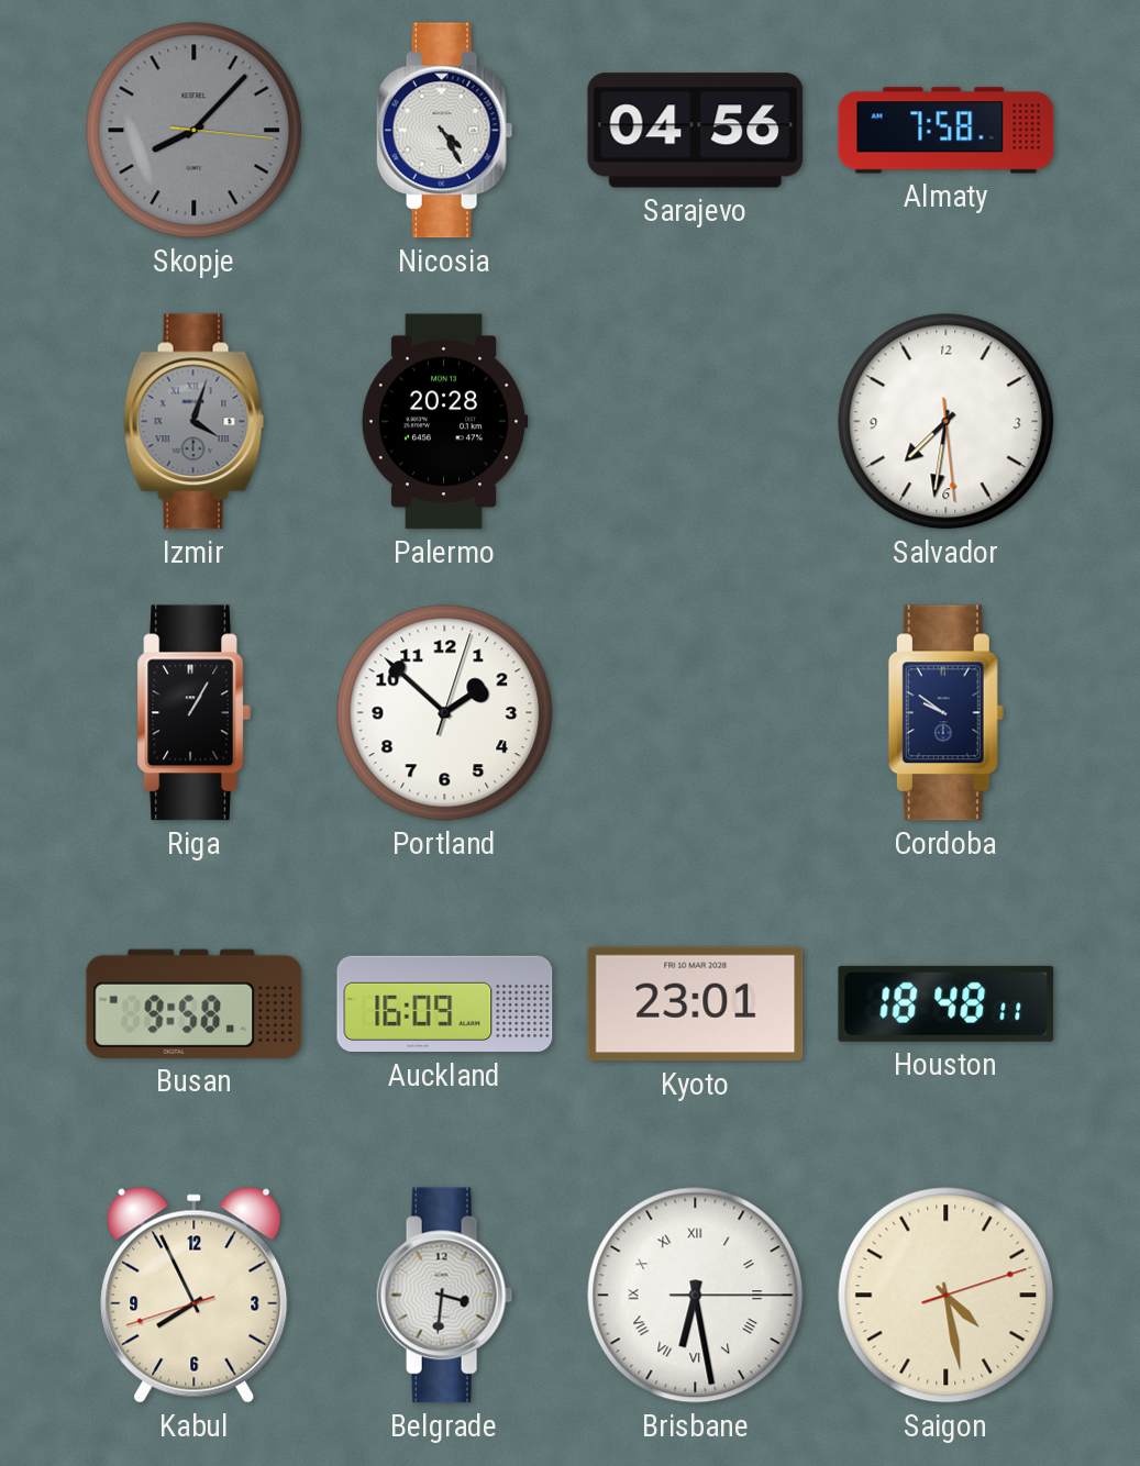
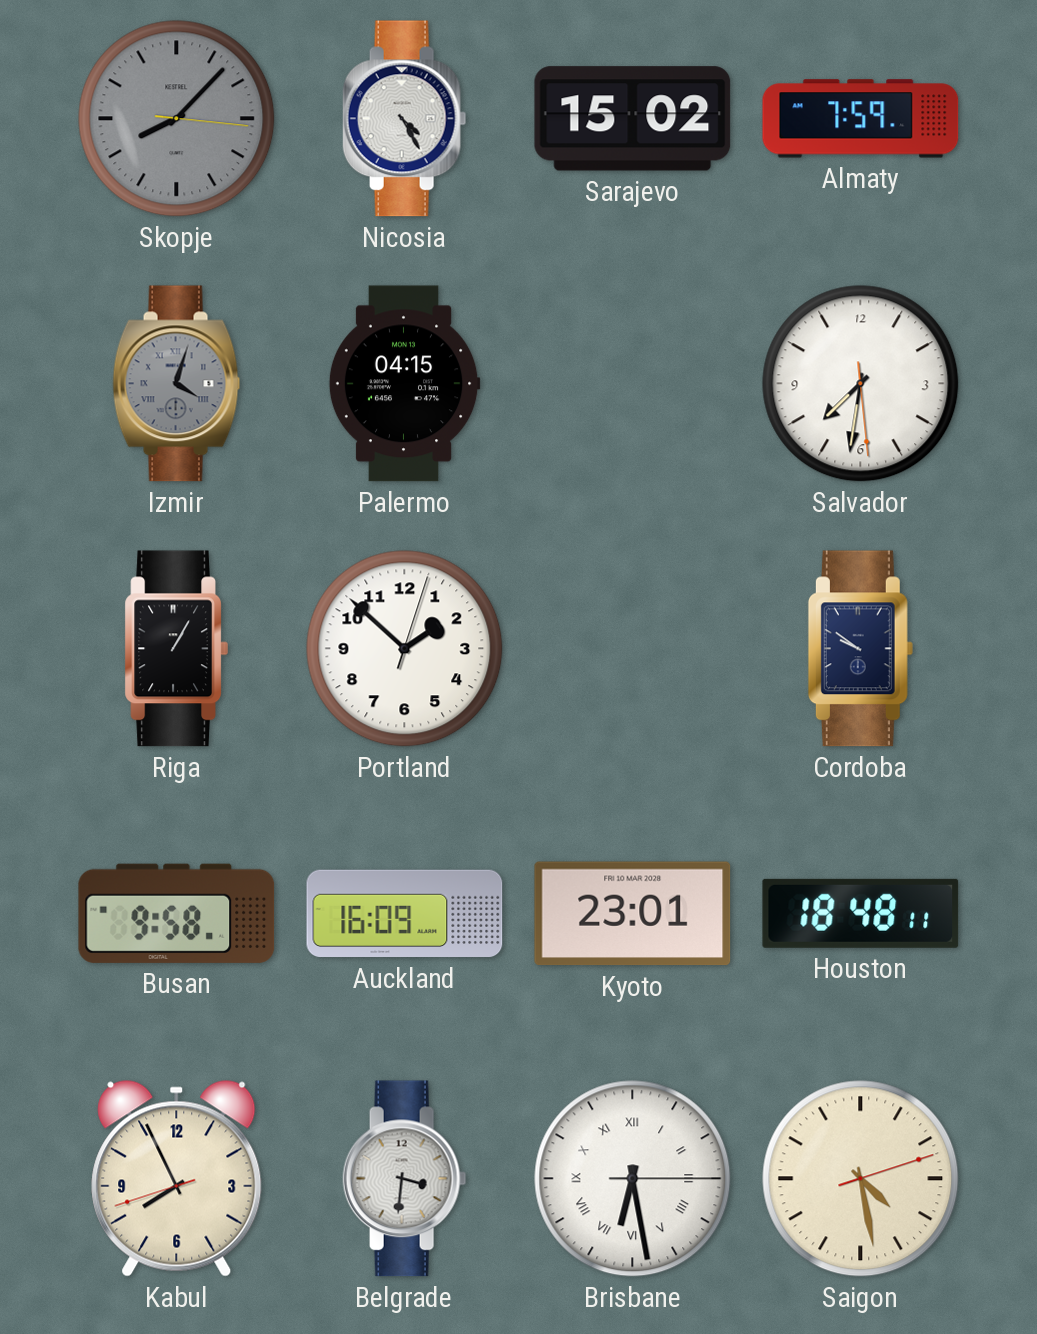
Sarajevo: 04:56 -> 15:02
Almaty: 7:58 -> 7:59
Palermo: 20:28 -> 04:15
